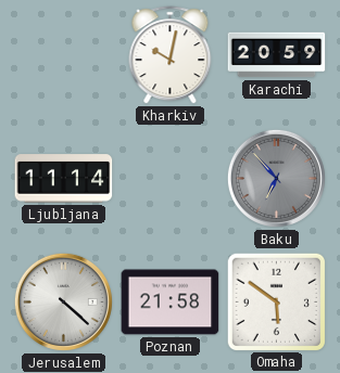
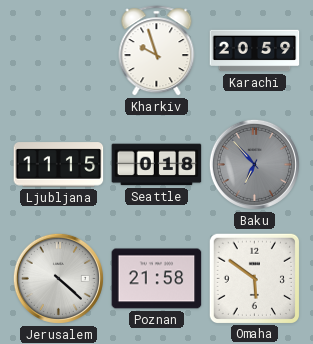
Kharkiv: 10:02 -> 9:57
Ljubljana: 11:14 -> 11:15
Seattle: none -> 0:18
